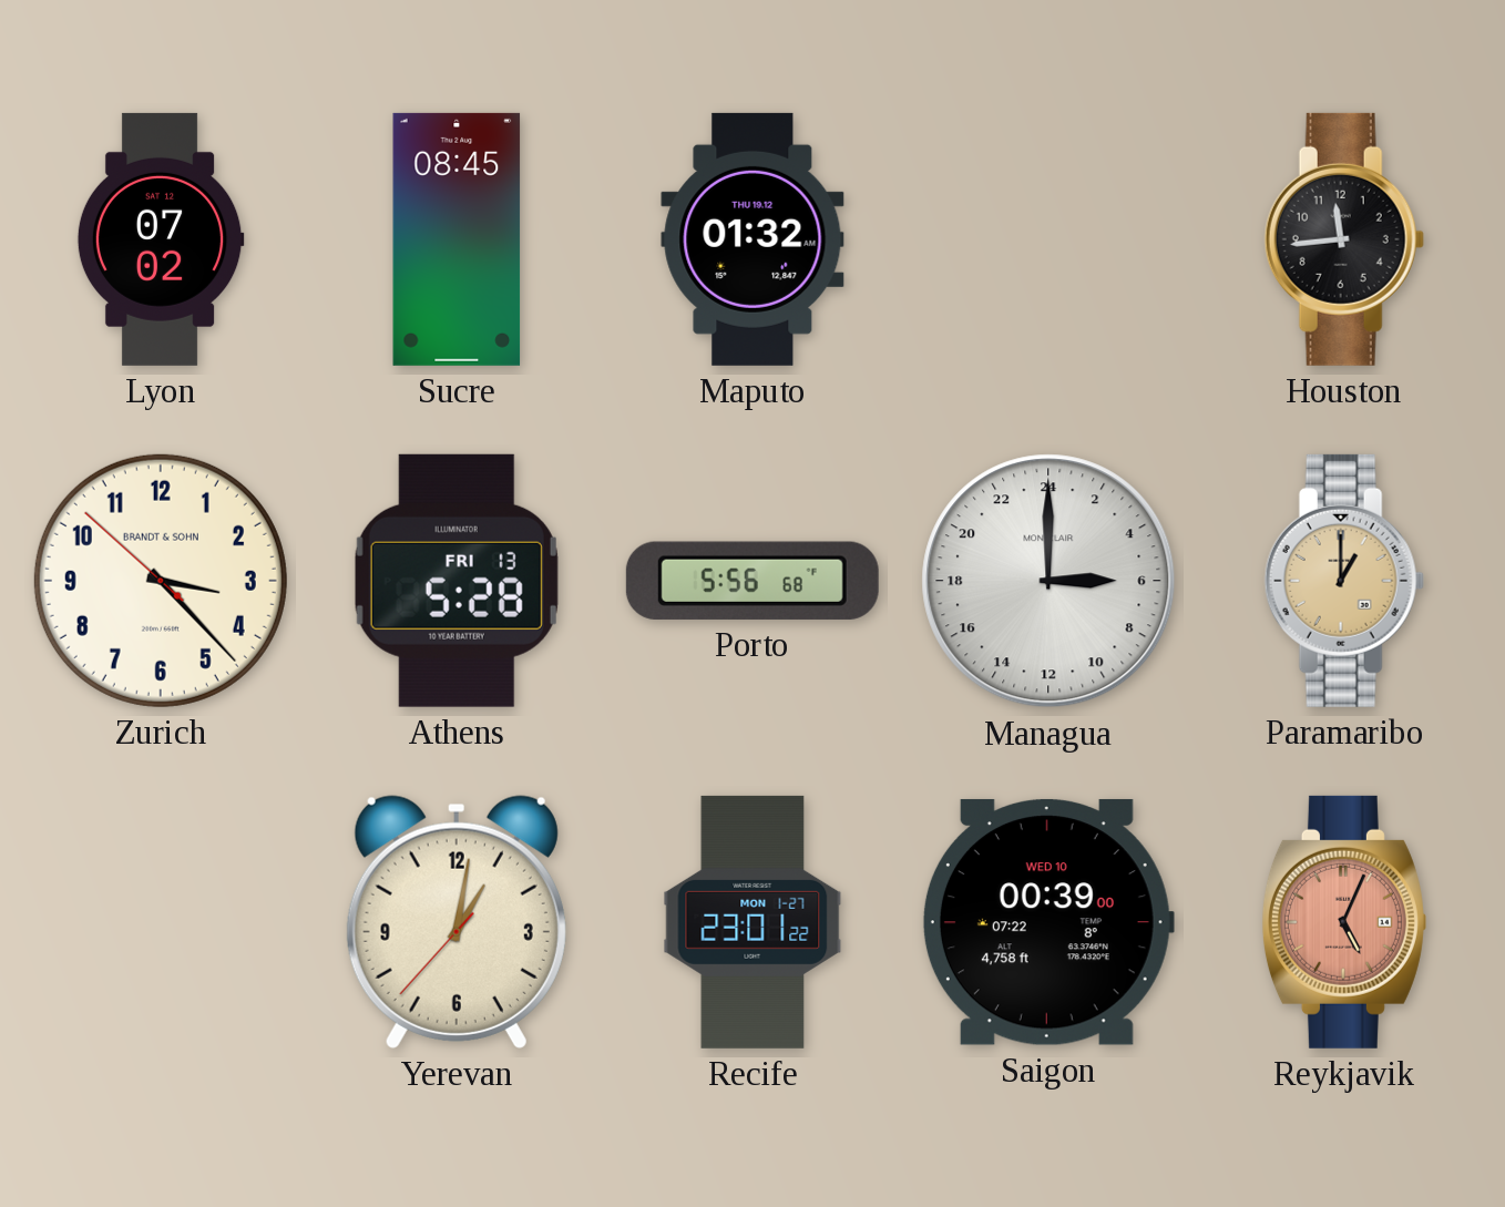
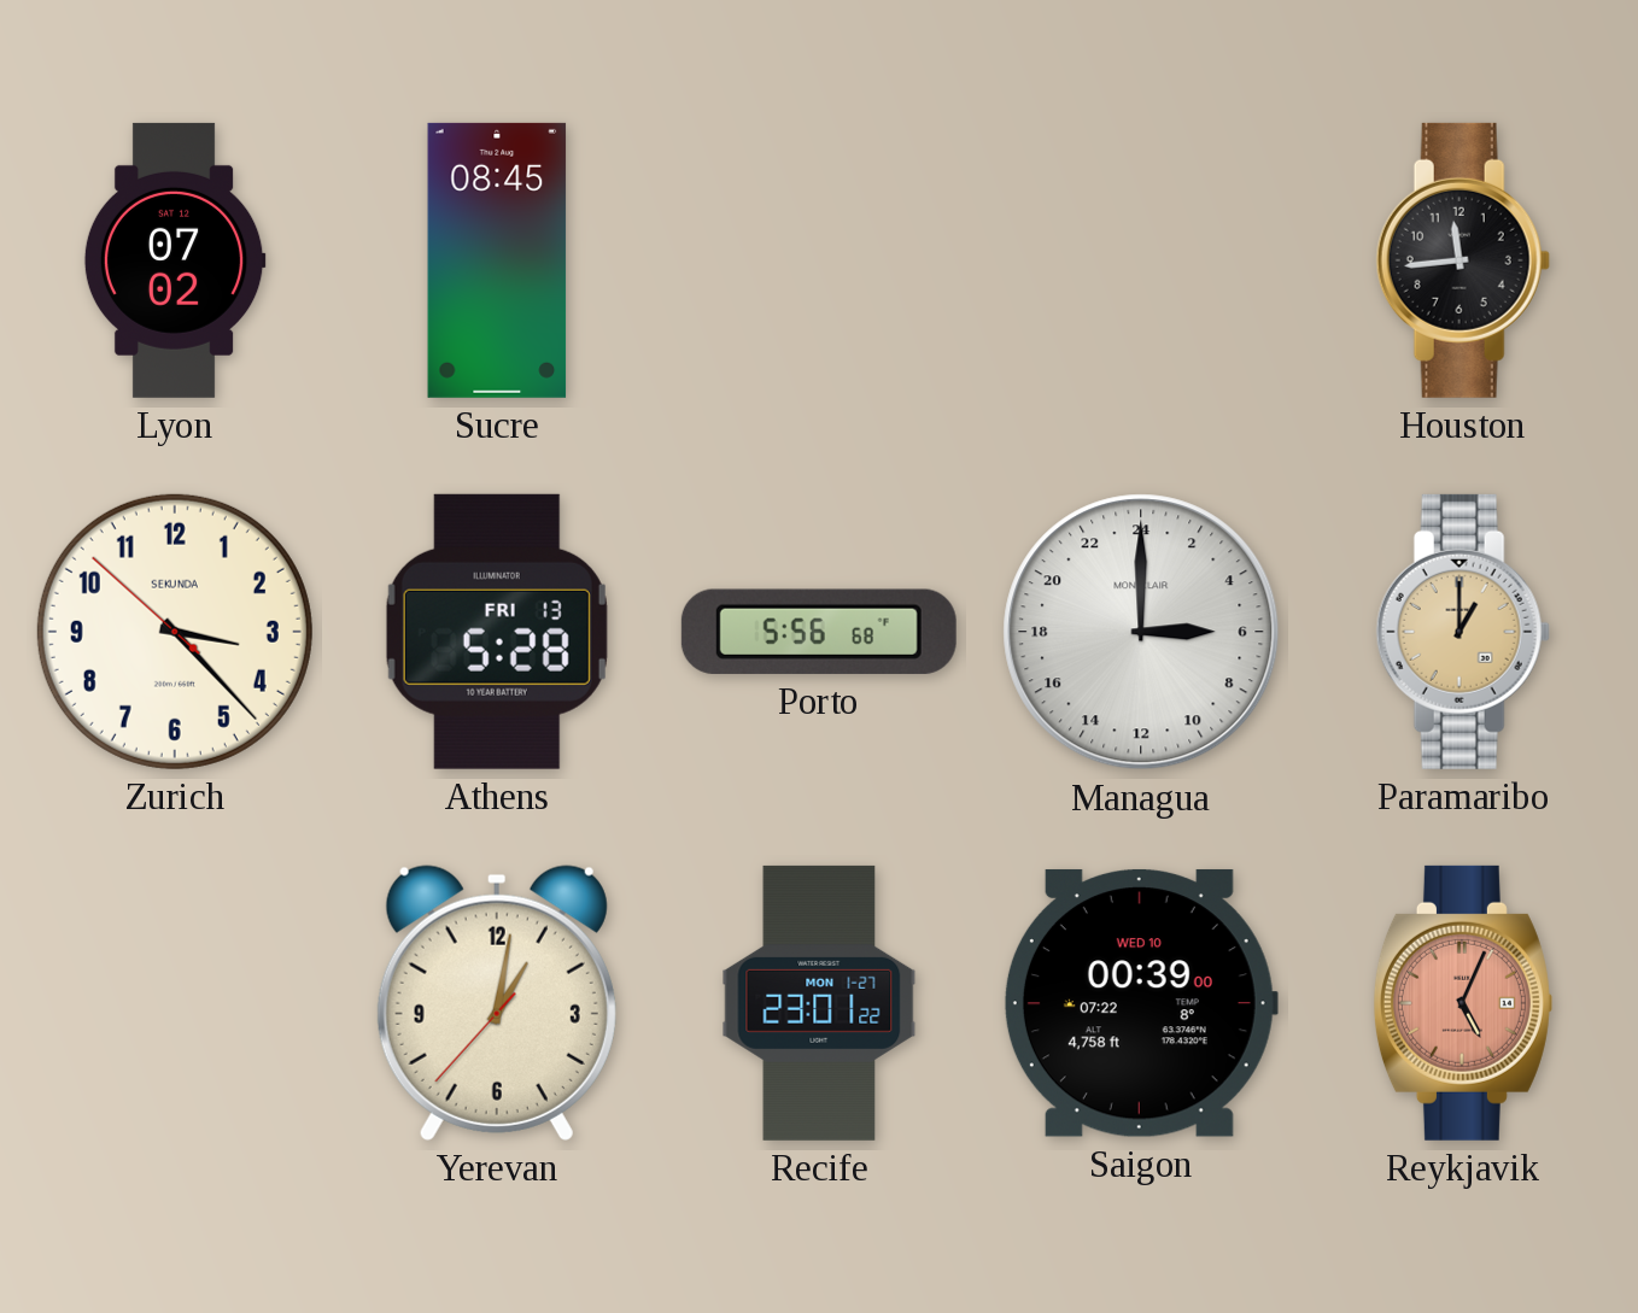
Maputo: 01:32 -> none
Zurich brand: BRANDT & SOHN -> SEKUNDA
